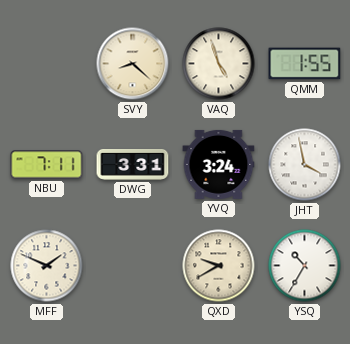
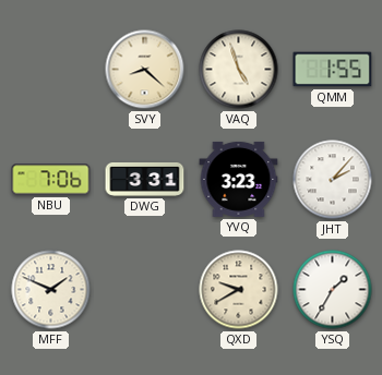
NBU: 7:11 -> 7:06
YVQ: 3:24 -> 3:23
JHT: 3:58 -> 2:07
YSQ: 10:35 -> 1:35
